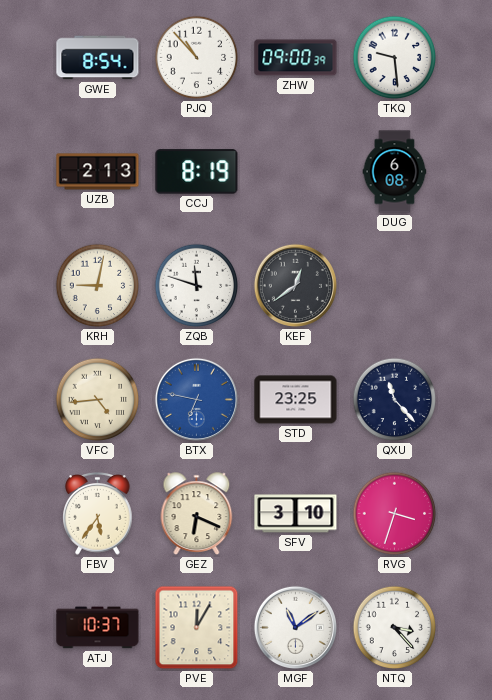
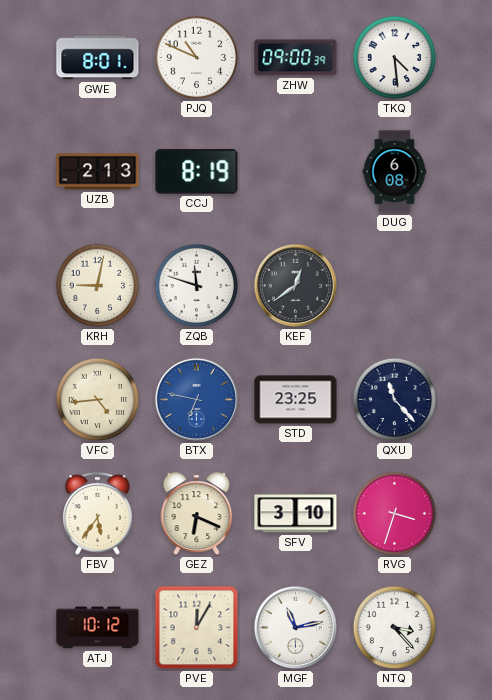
GWE: 8:54 -> 8:01
PJQ: 10:53 -> 10:49
TKQ: 9:29 -> 4:29
ATJ: 10:37 -> 10:12
MGF: 11:09 -> 11:13
